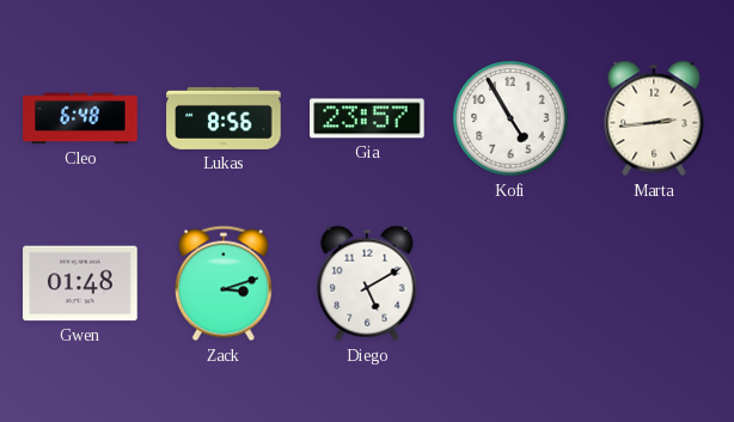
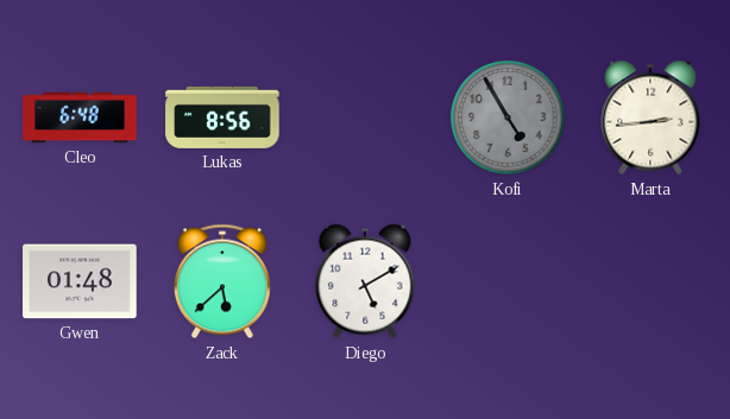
Gia: 23:57 -> none
Kofi dial: white -> grey
Zack: 3:12 -> 5:38
